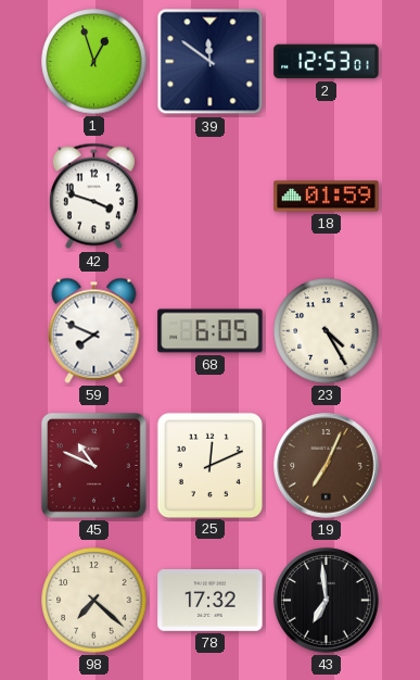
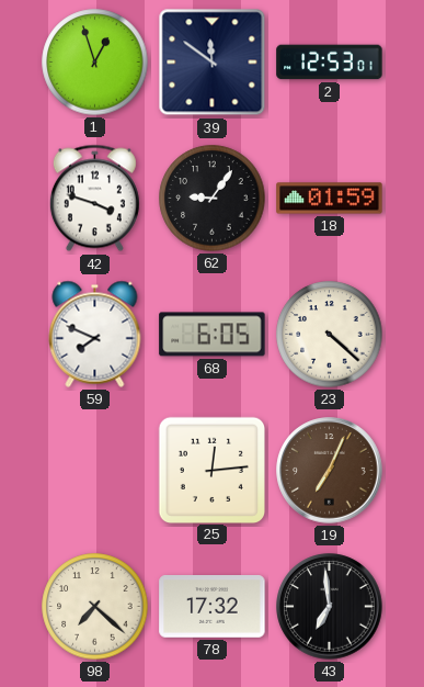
62: none -> 9:06
23: 4:25 -> 4:22
45: 10:49 -> none
25: 12:11 -> 12:14
